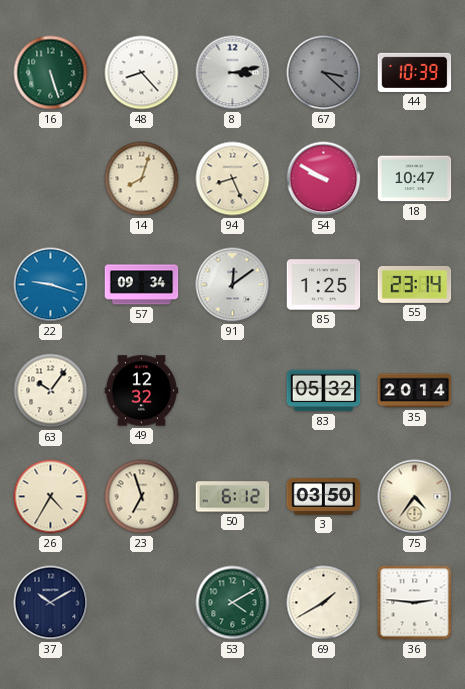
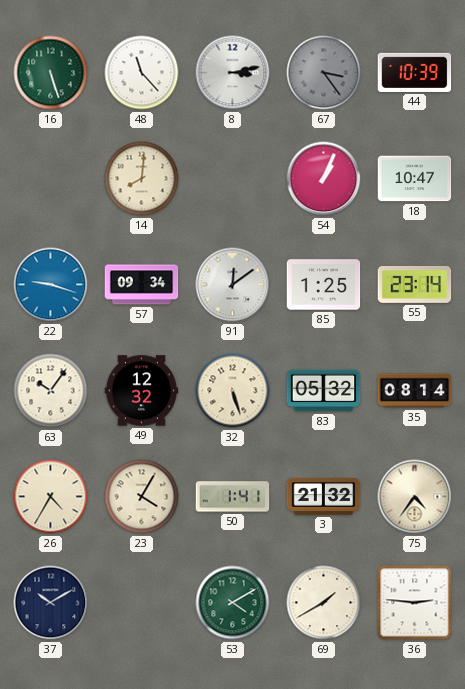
48: 8:23 -> 11:23
67: 3:22 -> 3:24
14: 8:03 -> 8:01
94: 8:26 -> none
54: 9:50 -> 1:04
32: none -> 5:27
35: 20:14 -> 08:14
23: 6:57 -> 4:05
50: 6:12 -> 1:41
3: 03:50 -> 21:32
